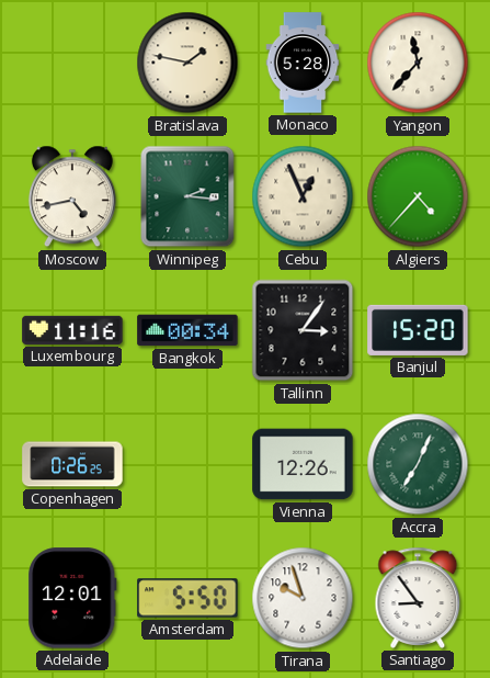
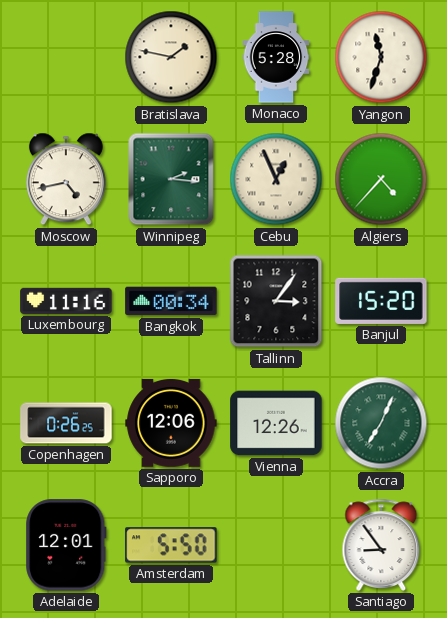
Yangon: 11:37 -> 11:33
Sapporo: none -> 12:06
Tirana: 9:57 -> none
